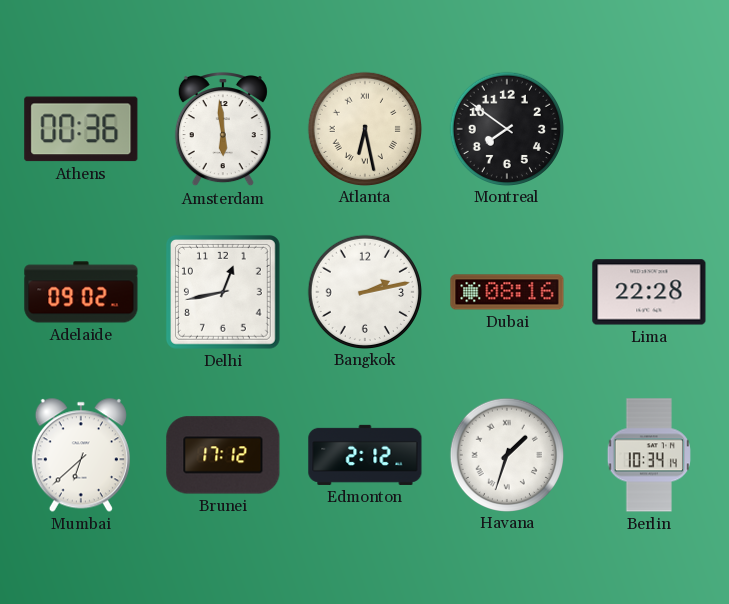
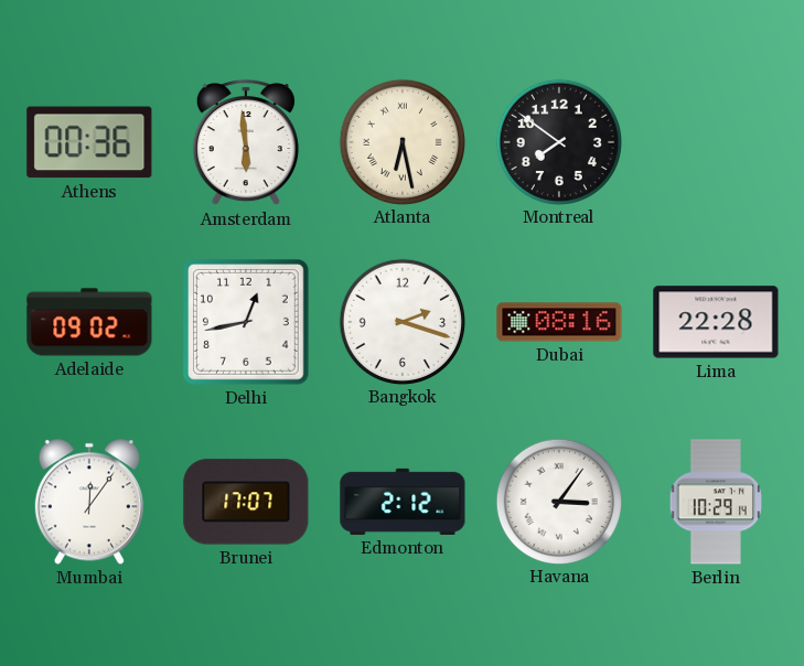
Bangkok: 2:13 -> 2:18
Mumbai: 6:38 -> 12:06
Brunei: 17:12 -> 17:07
Havana: 1:33 -> 3:06
Berlin: 10:34 -> 10:29
